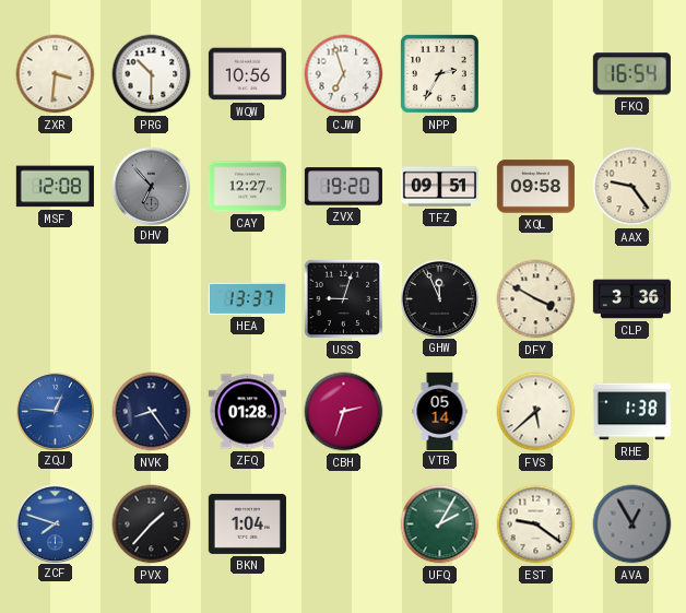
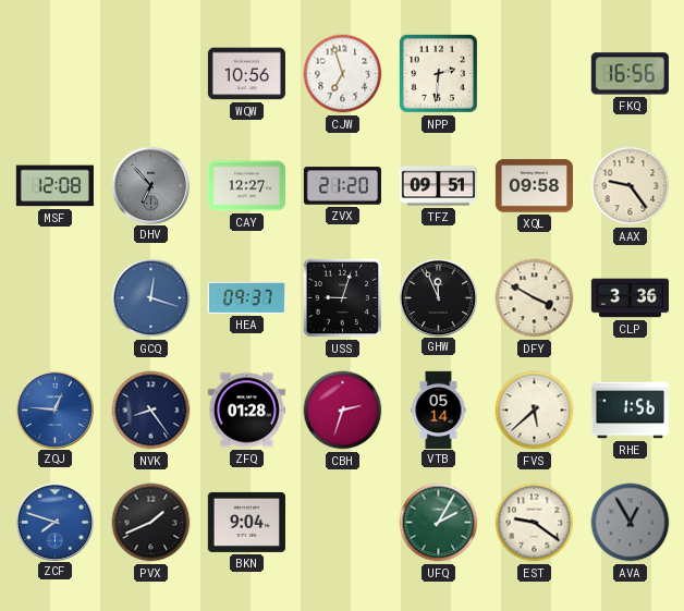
ZXR: 3:31 -> none
PRG: 10:30 -> none
NPP: 2:35 -> 2:31
FKQ: 16:54 -> 16:56
ZVX: 19:20 -> 21:20
GCQ: none -> 12:18
HEA: 13:37 -> 09:37
RHE: 1:38 -> 1:56
PVX: 1:37 -> 1:41
BKN: 1:04 -> 9:04
